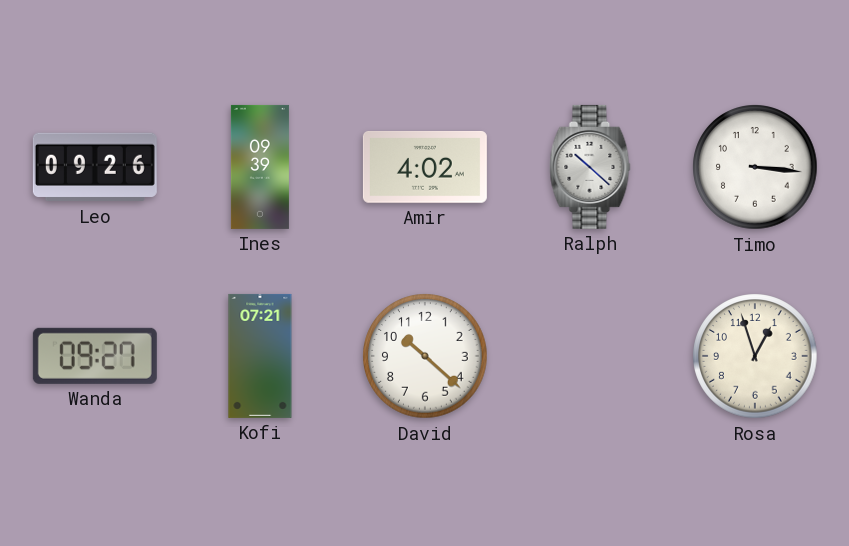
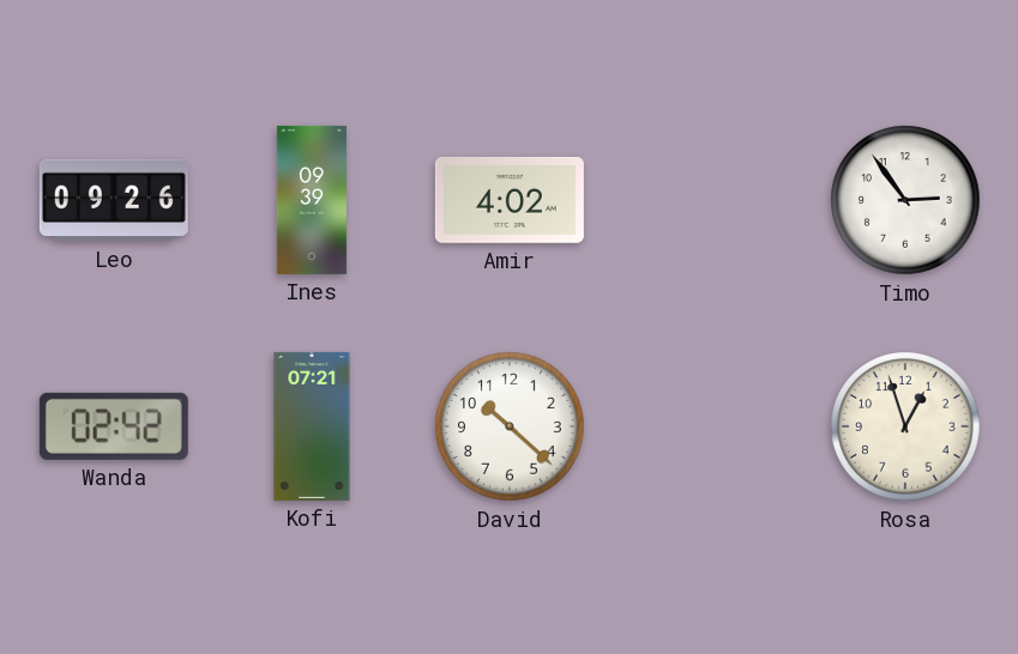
Ralph: 10:22 -> none
Timo: 3:16 -> 2:54
Wanda: 09:27 -> 02:42
